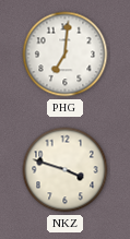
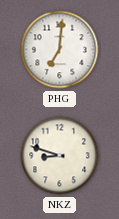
NKZ: 3:48 -> 8:48
